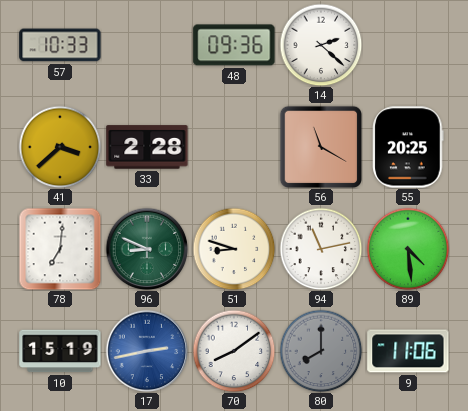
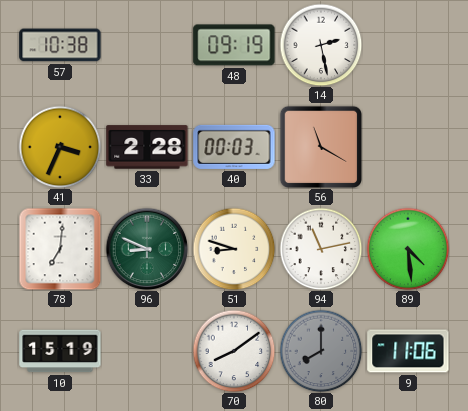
57: 10:33 -> 10:38
48: 09:36 -> 09:19
14: 2:22 -> 2:28
41: 3:38 -> 3:34
40: none -> 00:03
55: 20:25 -> none
17: 2:43 -> none
